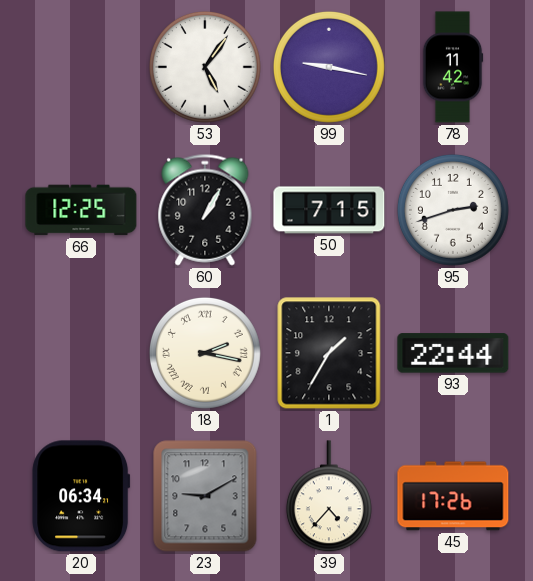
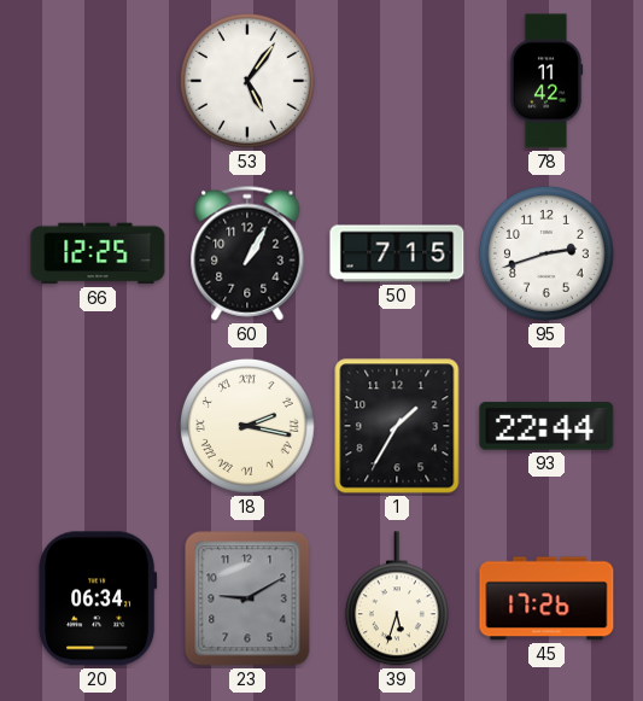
99: 9:17 -> none
39: 4:37 -> 5:33
